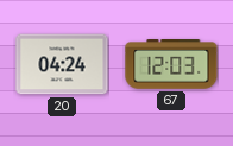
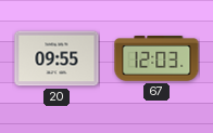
20: 04:24 -> 09:55
